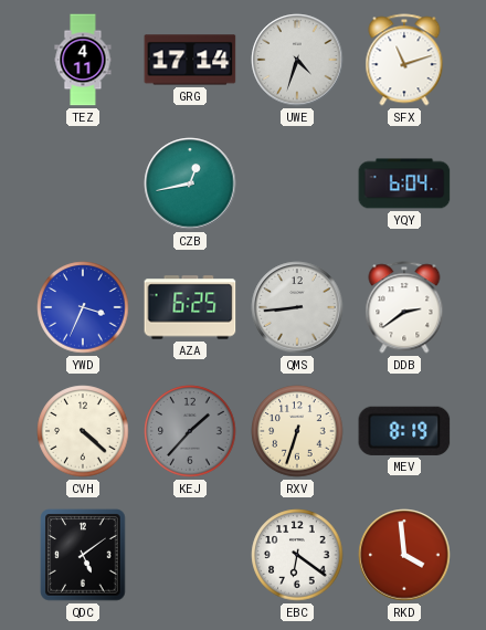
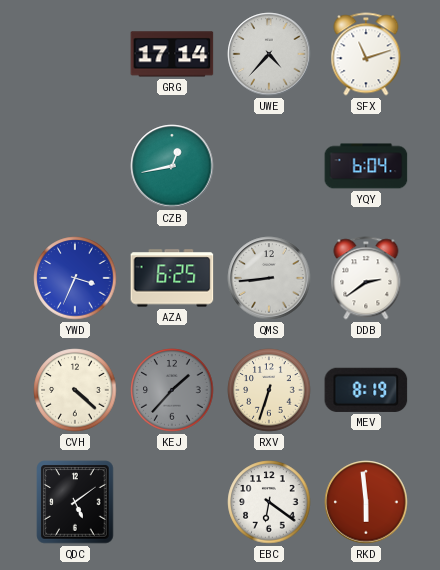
TEZ: 4:11 -> none
UWE: 4:33 -> 4:37
RKD: 3:59 -> 5:59
